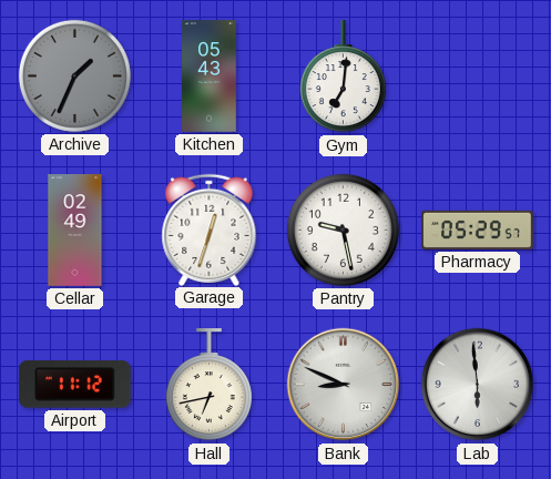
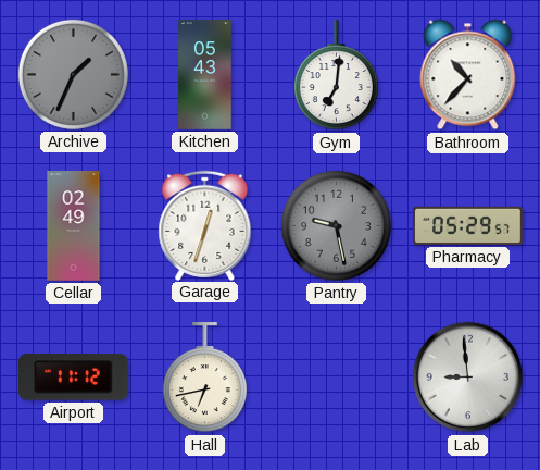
Bathroom: none -> 10:37
Pantry dial: white -> grey
Bank: 8:49 -> none
Lab: 5:59 -> 8:59
